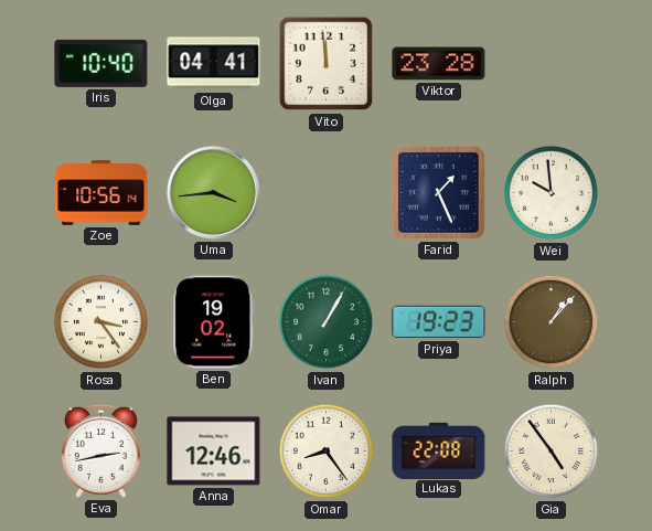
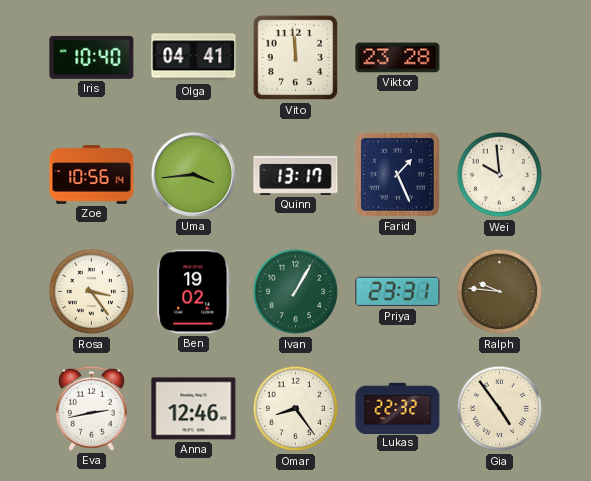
Quinn: none -> 13:17
Priya: 19:23 -> 23:31
Ralph: 1:07 -> 9:46
Lukas: 22:08 -> 22:32
